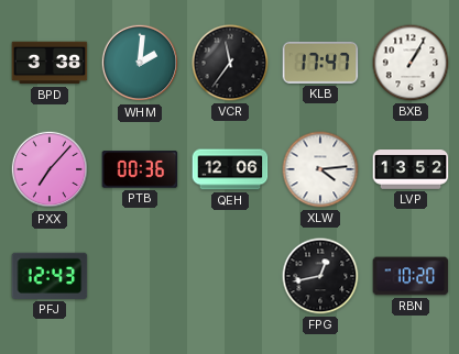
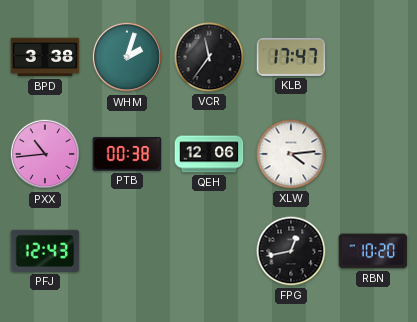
WHM: 2:01 -> 2:03
BXB: 1:05 -> none
PXX: 7:07 -> 10:44
PTB: 00:36 -> 00:38
LVP: 13:52 -> none
